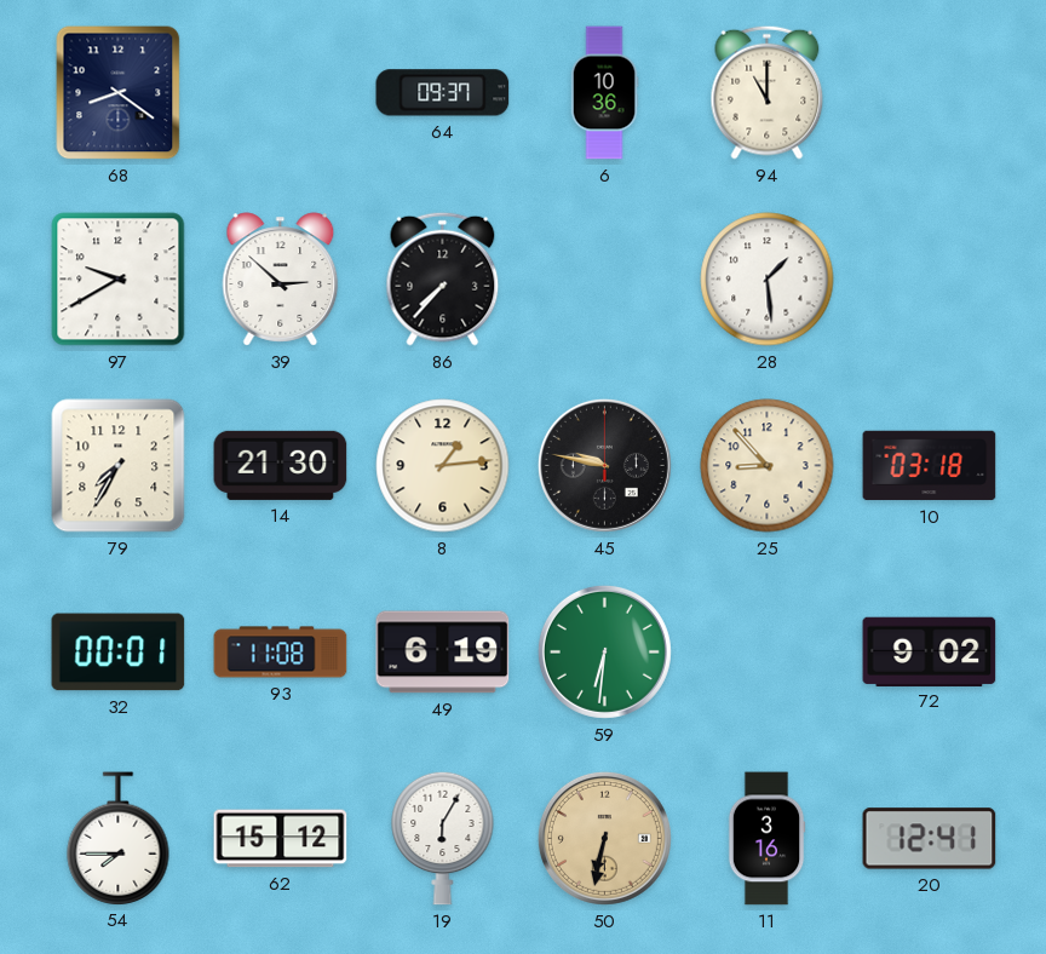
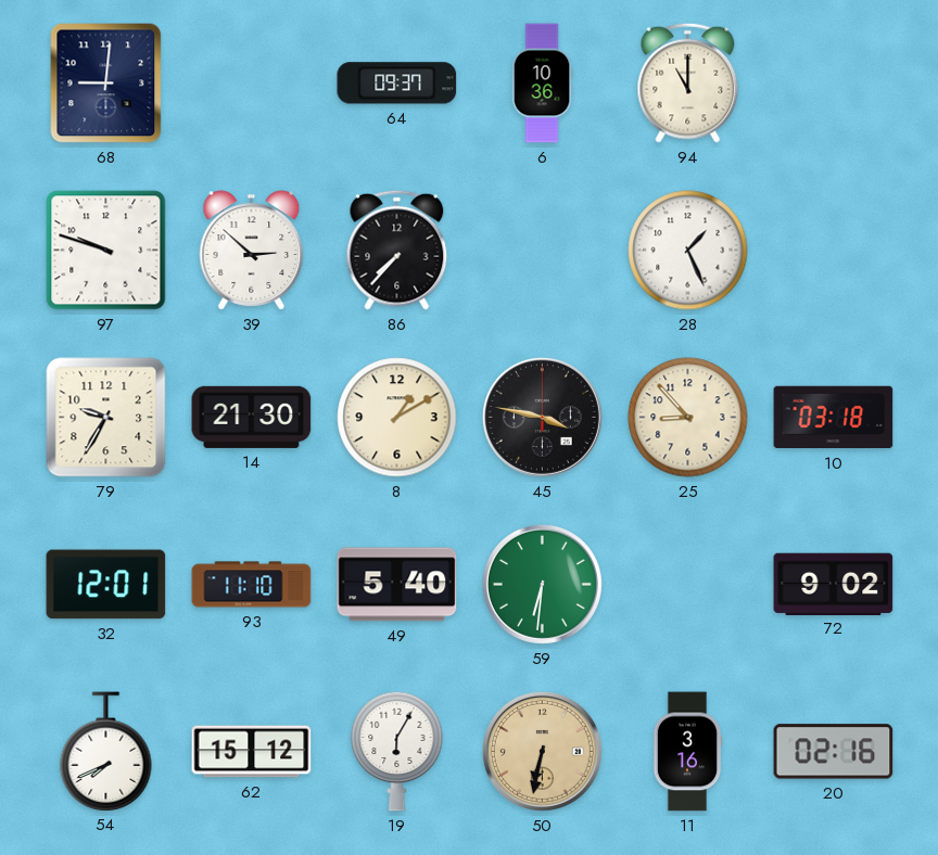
68: 8:21 -> 9:01
97: 9:40 -> 9:48
28: 1:29 -> 1:26
79: 7:35 -> 9:35
8: 1:14 -> 1:10
45: 9:47 -> 3:47
32: 00:01 -> 12:01
93: 11:08 -> 11:10
49: 6:19 -> 5:40
54: 7:45 -> 7:41
20: 12:41 -> 02:16
